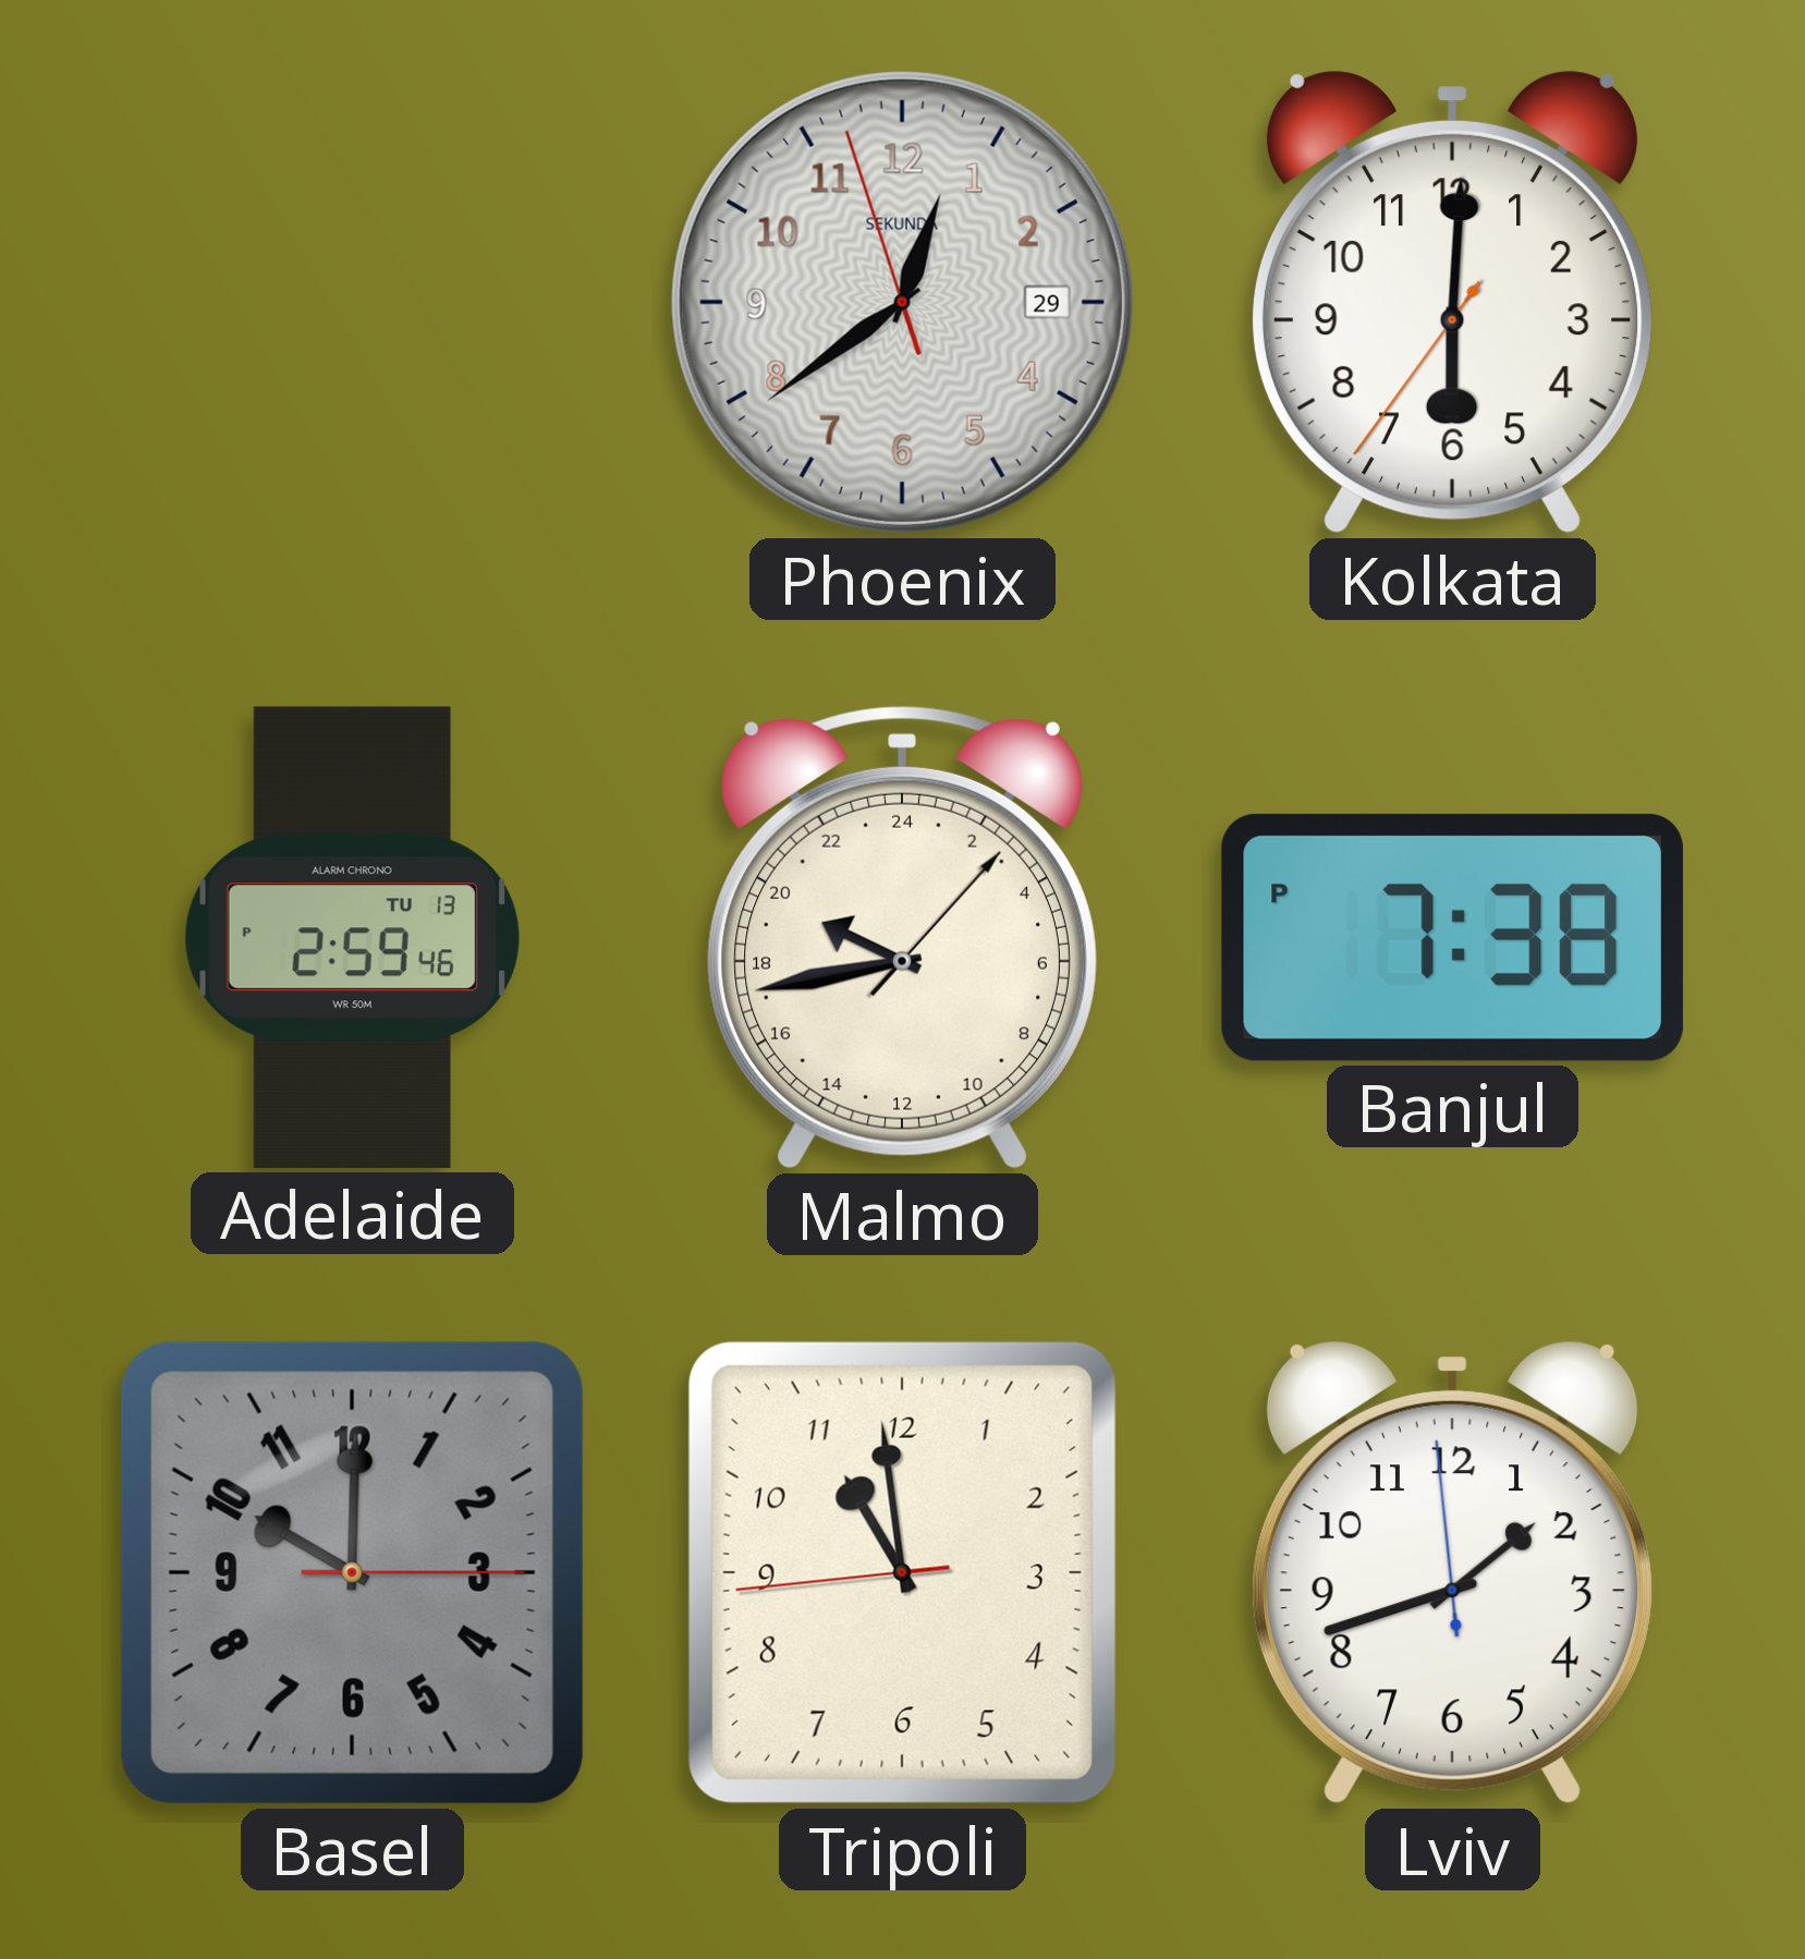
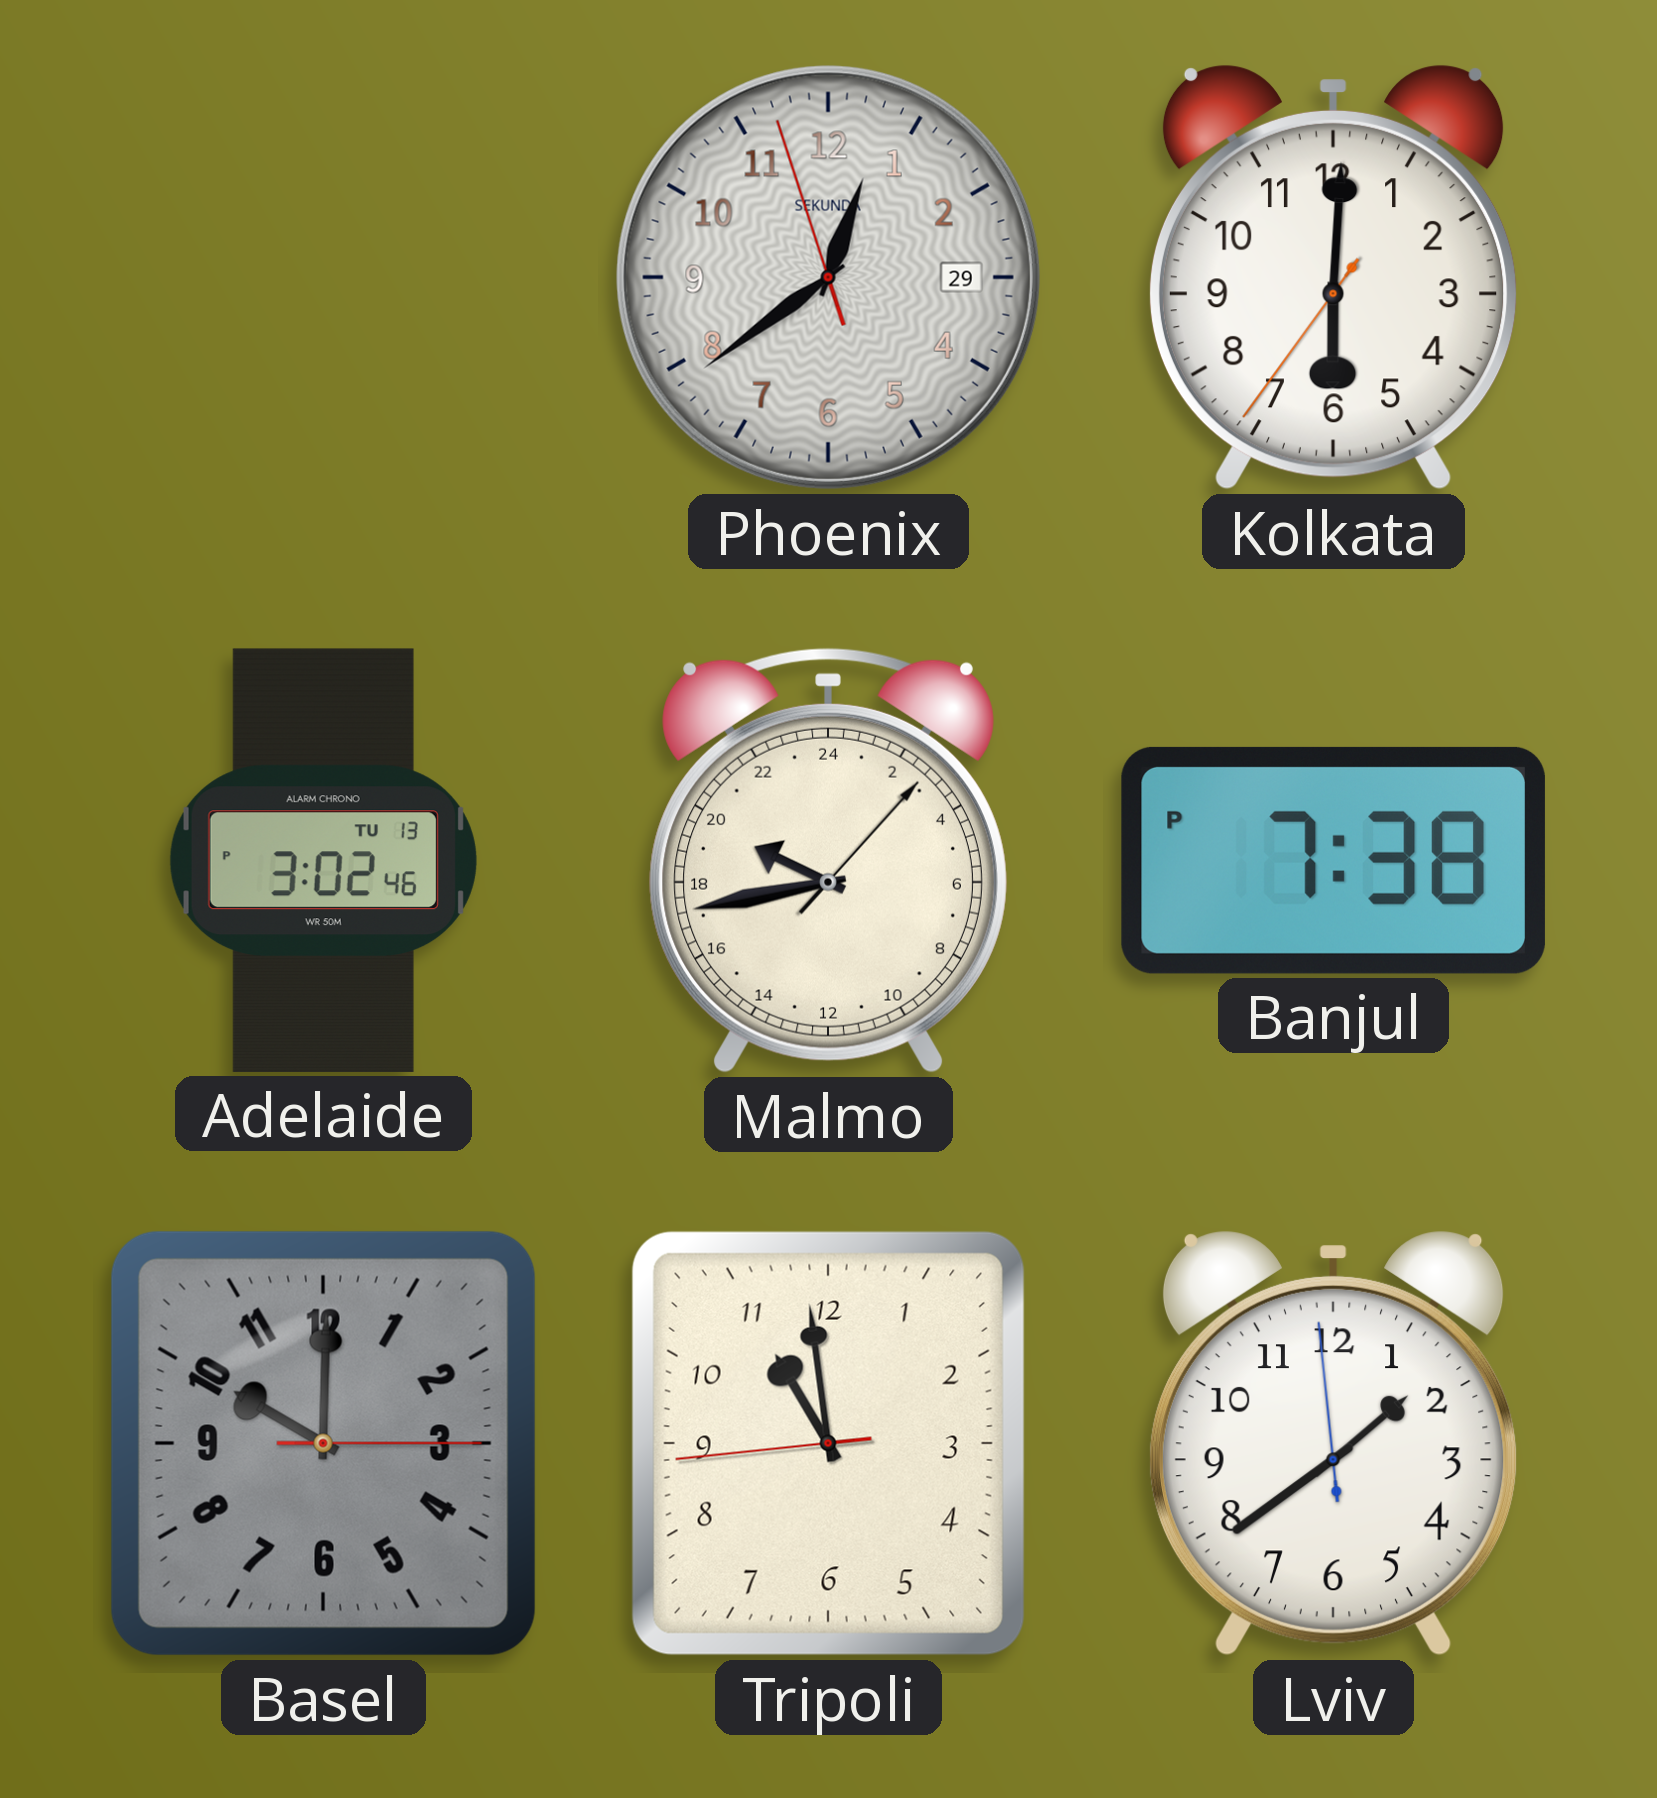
Adelaide: 2:59 -> 3:02
Lviv: 1:41 -> 1:38
